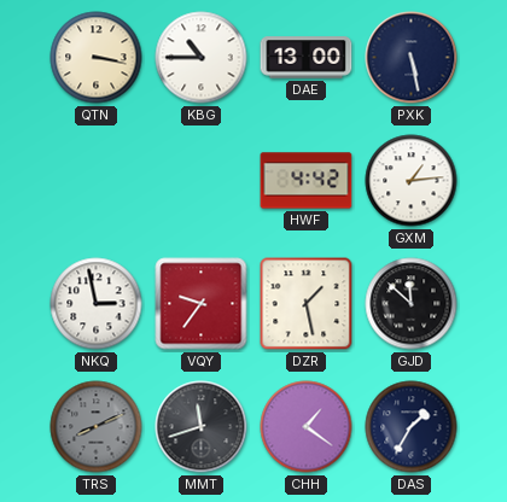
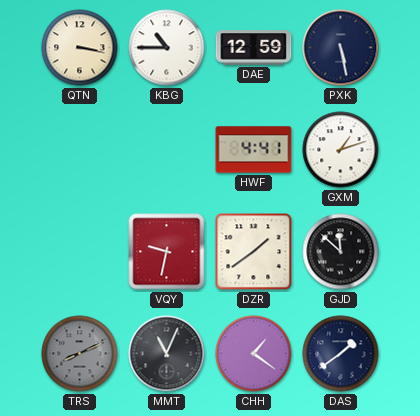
DAE: 13:00 -> 12:59
HWF: 4:42 -> 4:41
GXM: 1:14 -> 1:12
NKQ: 2:58 -> none
VQY: 9:36 -> 9:32
DZR: 1:28 -> 1:39
MMT: 11:42 -> 11:04
DAS: 1:35 -> 1:39
